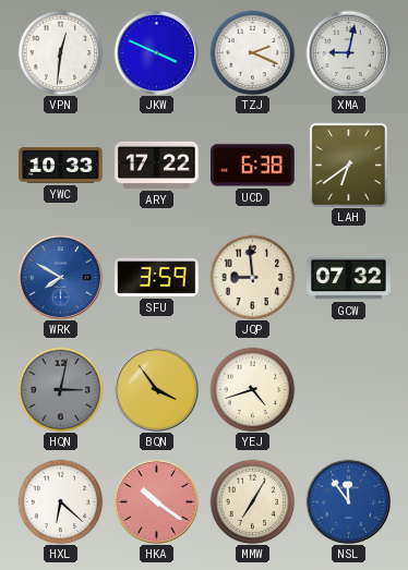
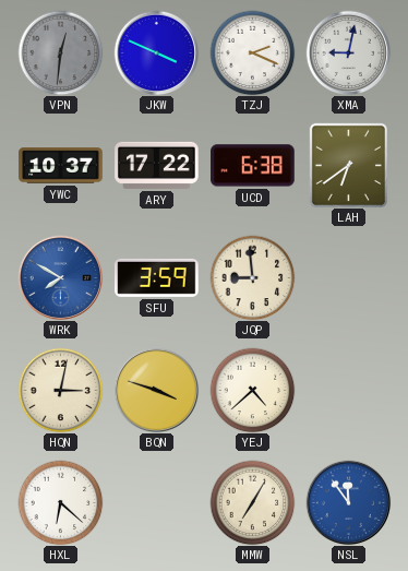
VPN dial: white -> grey
YWC: 10:33 -> 10:37
GCW: 07:32 -> none
HQN dial: grey -> cream
BQN: 3:54 -> 3:48
YEJ: 4:42 -> 4:38
HKA: 10:21 -> none
